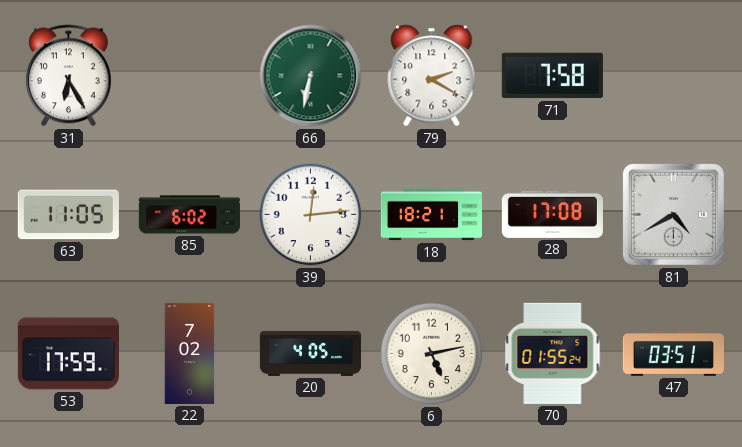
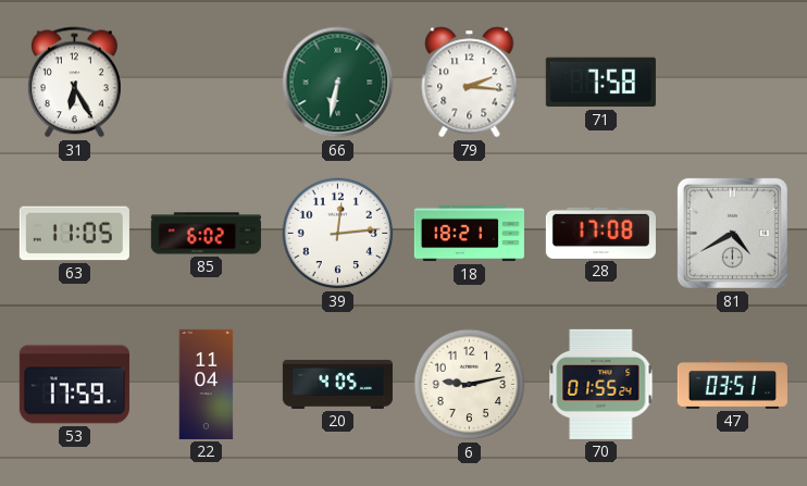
79: 2:20 -> 2:16
22: 7:02 -> 11:04
6: 5:13 -> 9:13
